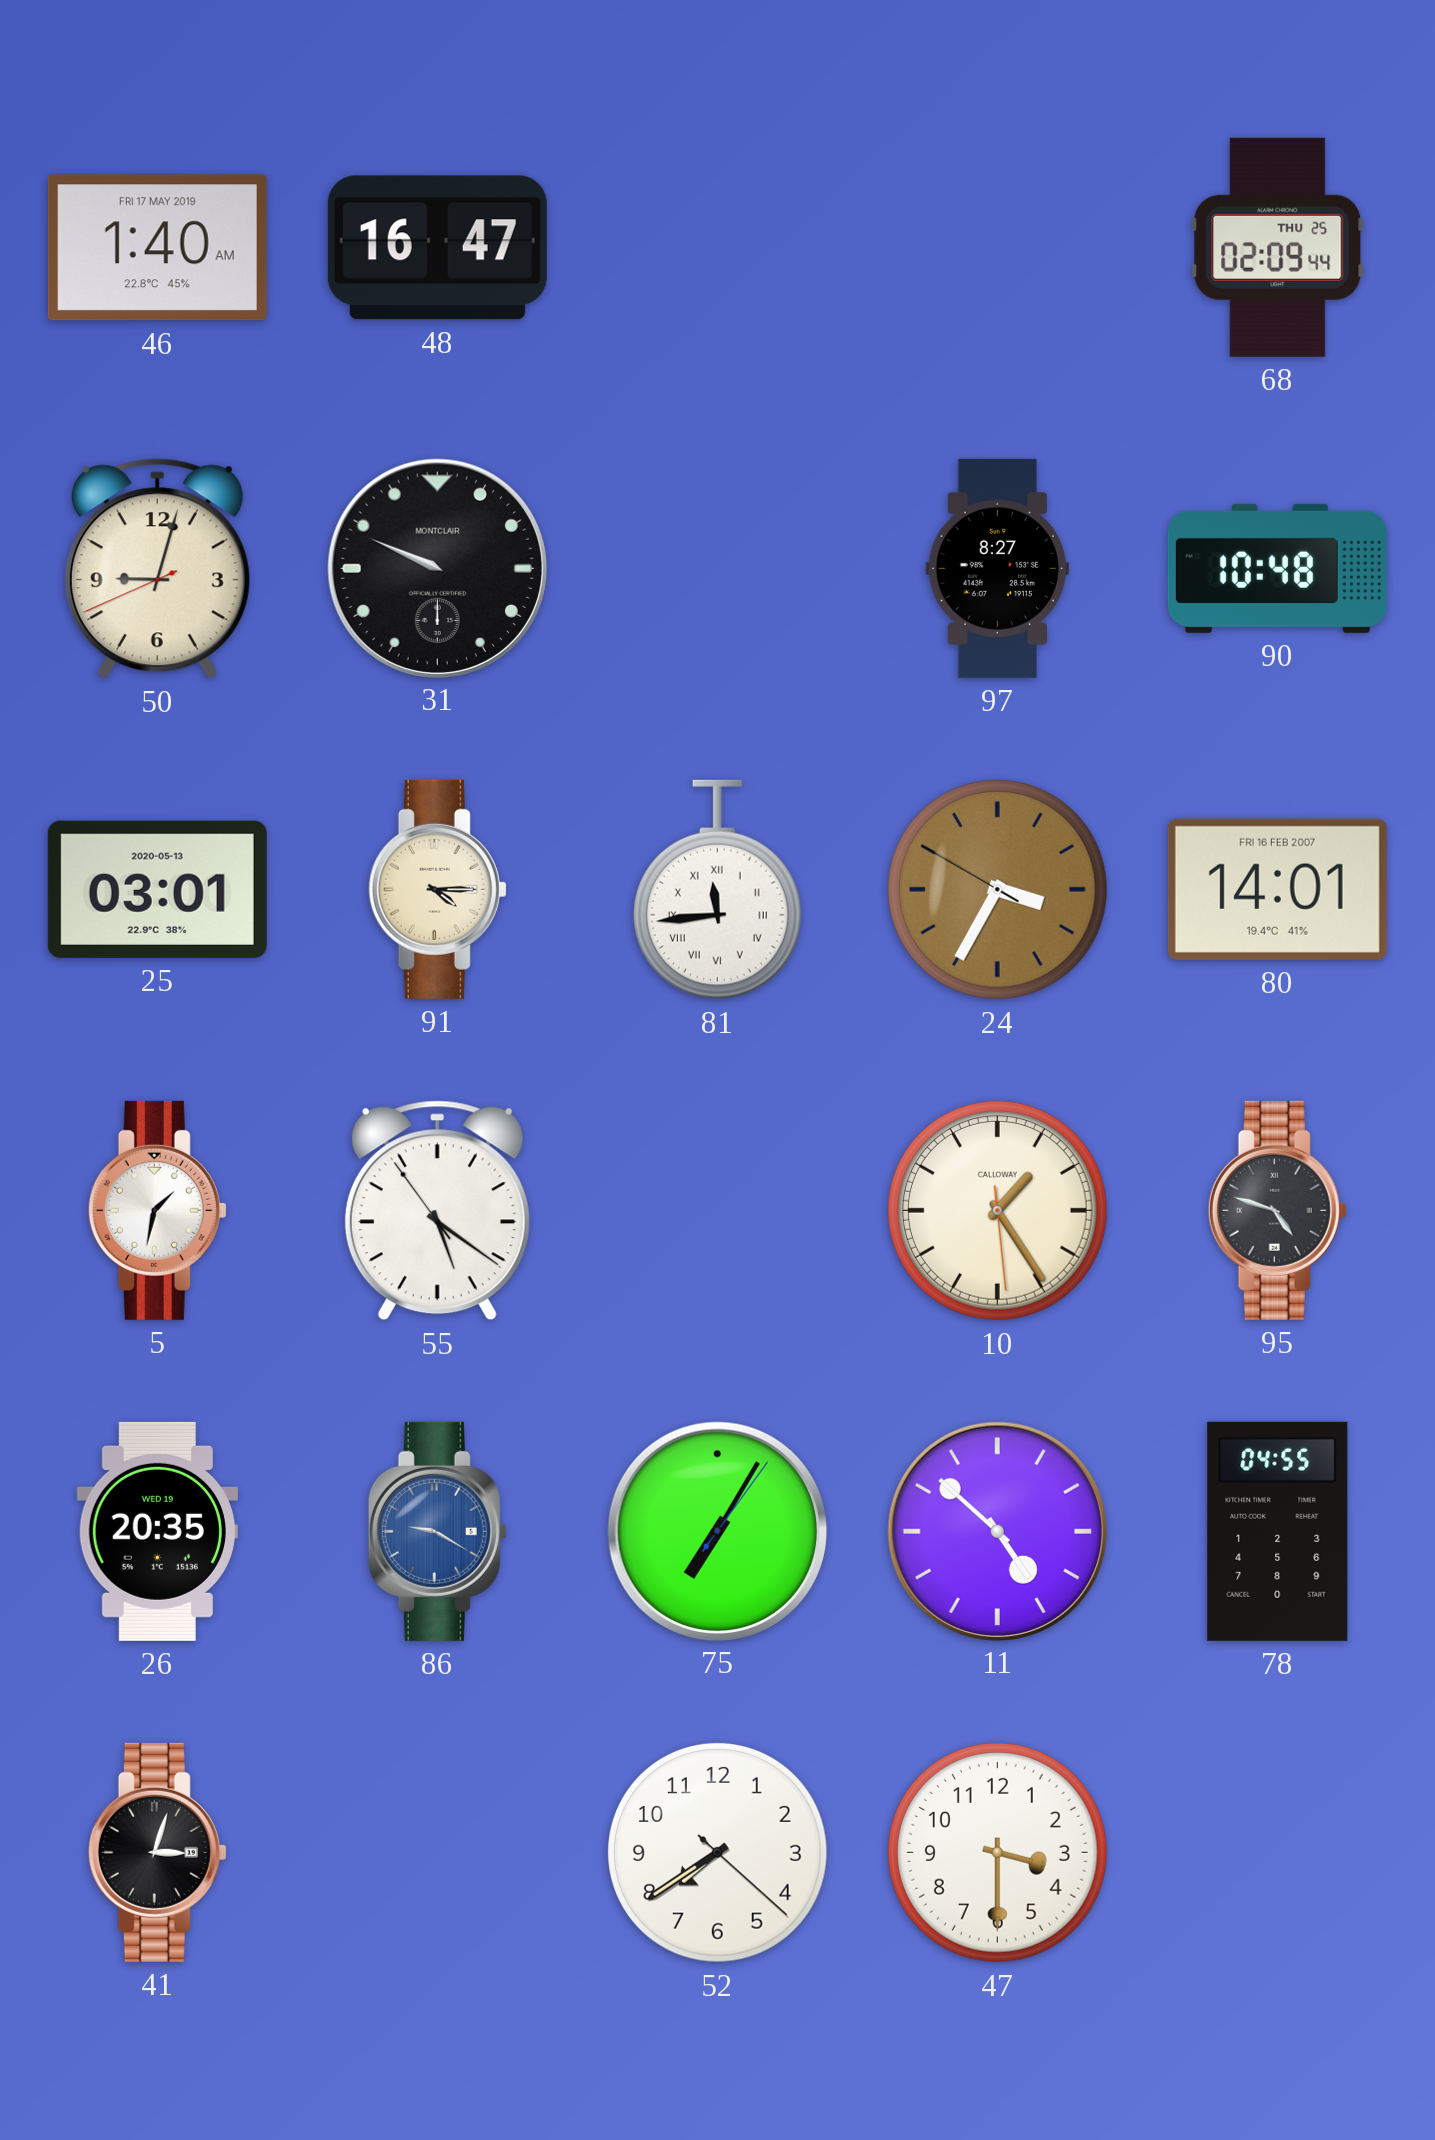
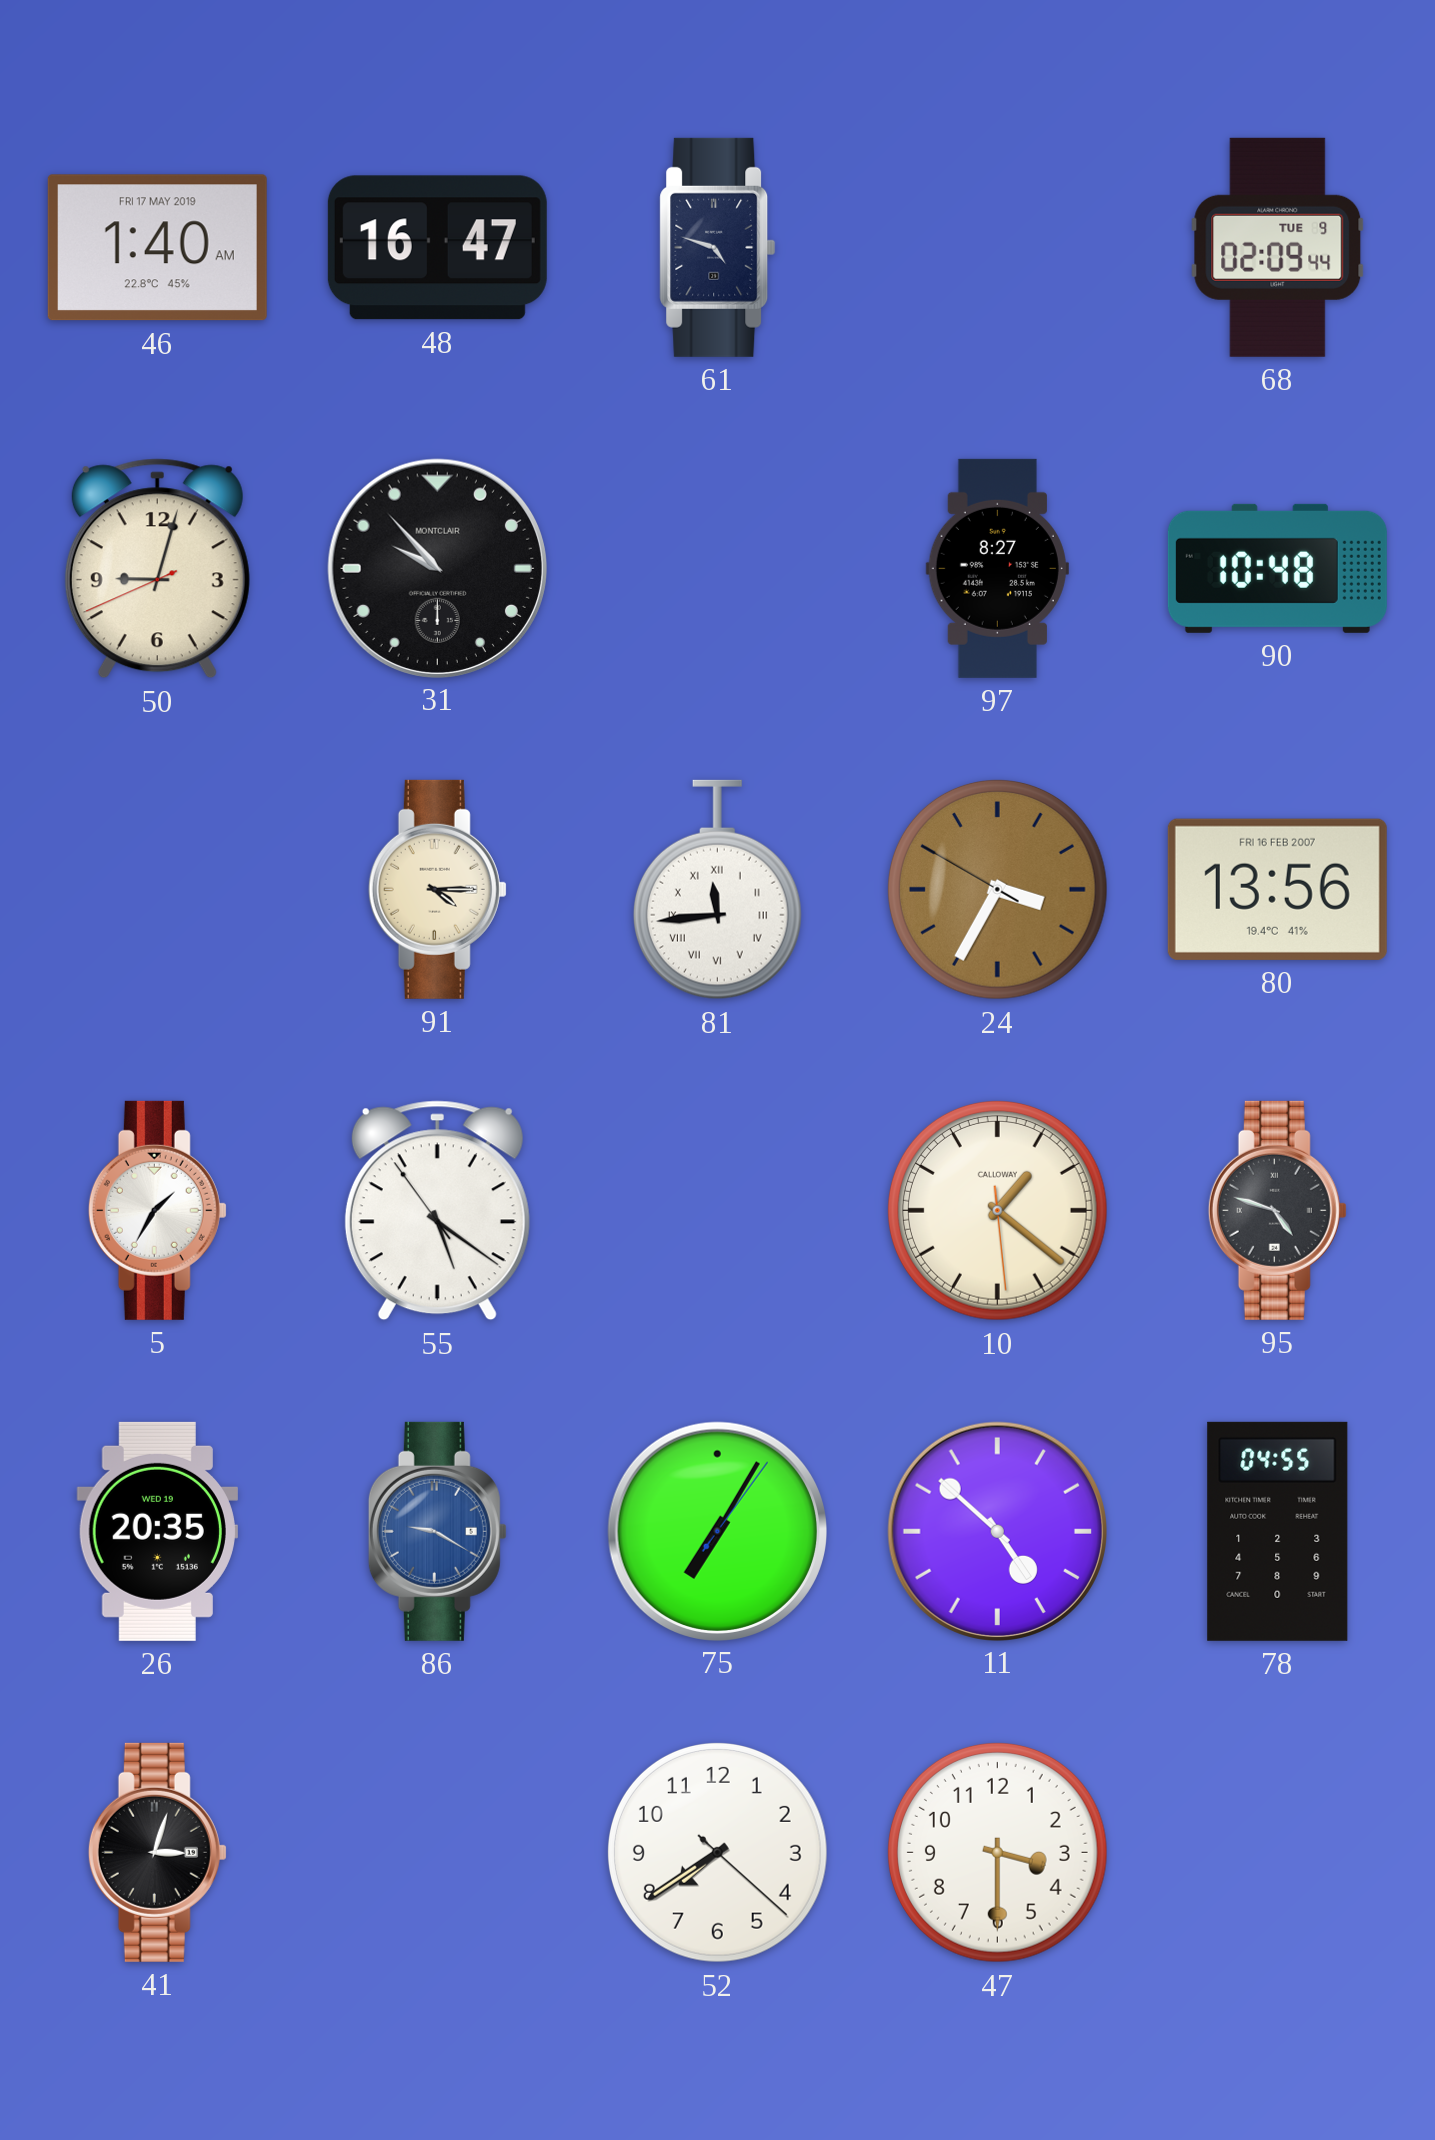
61: none -> 4:48
68 date: THU 25 -> TUE 9
31: 9:49 -> 9:53
25: 03:01 -> none
80: 14:01 -> 13:56
5: 1:32 -> 1:35
10: 1:24 -> 1:21
